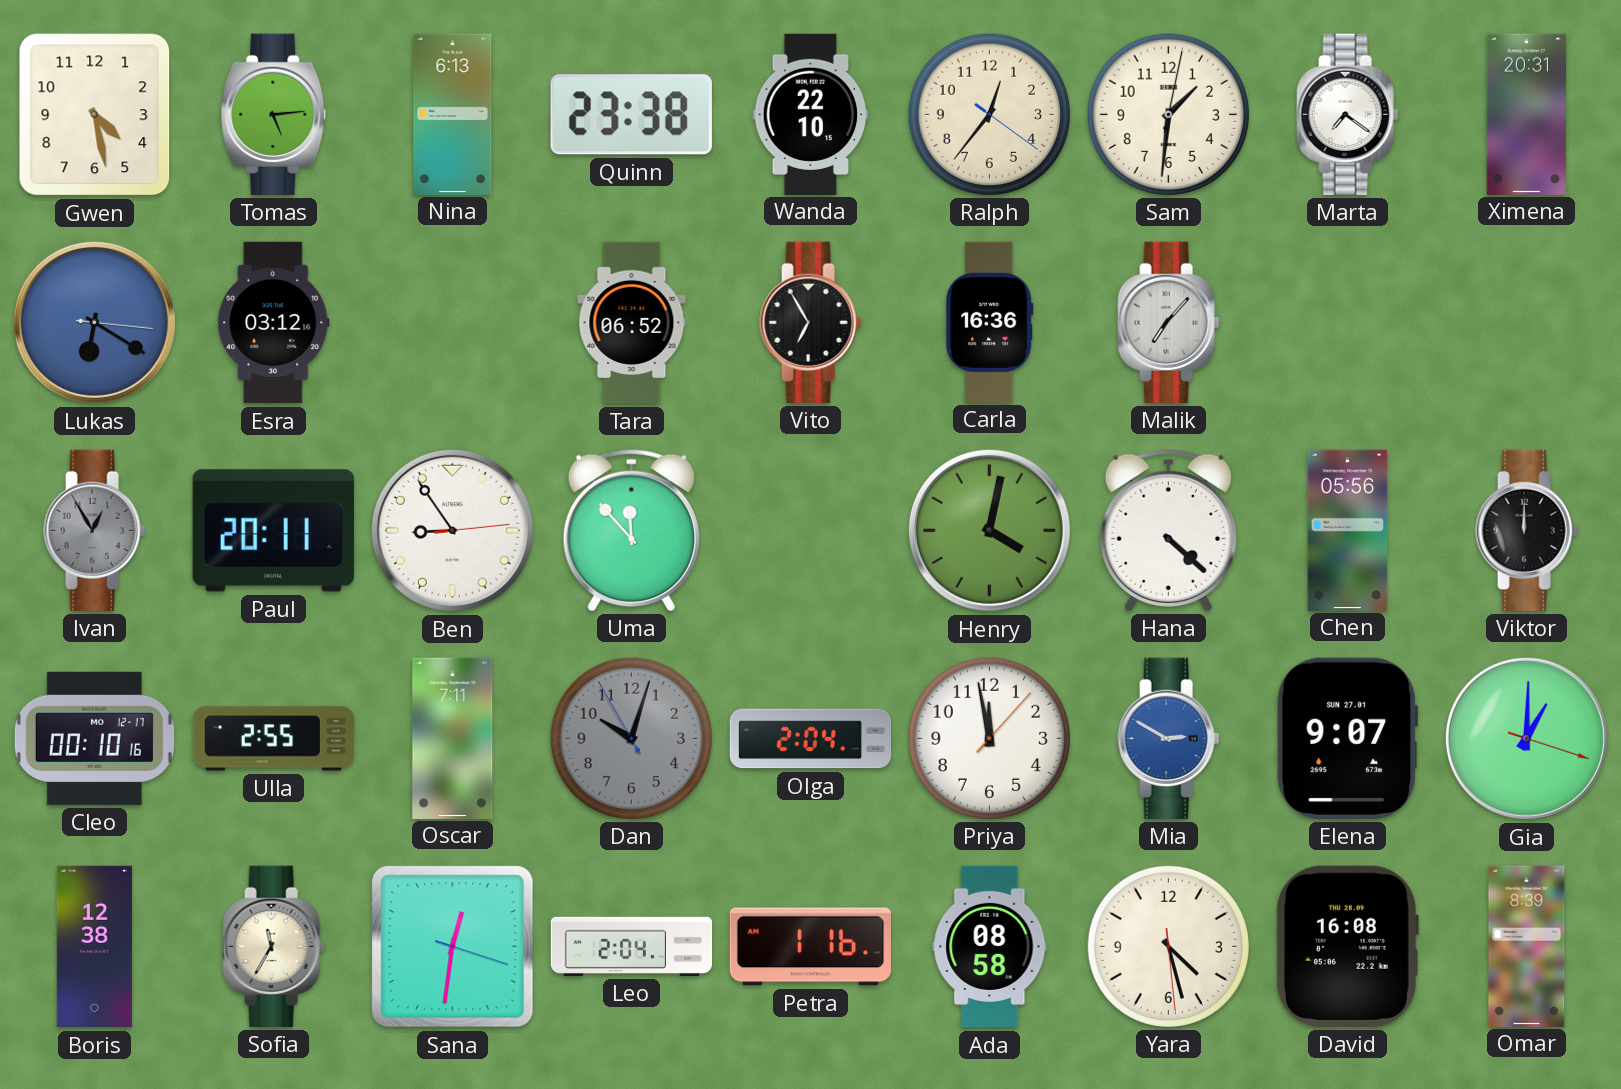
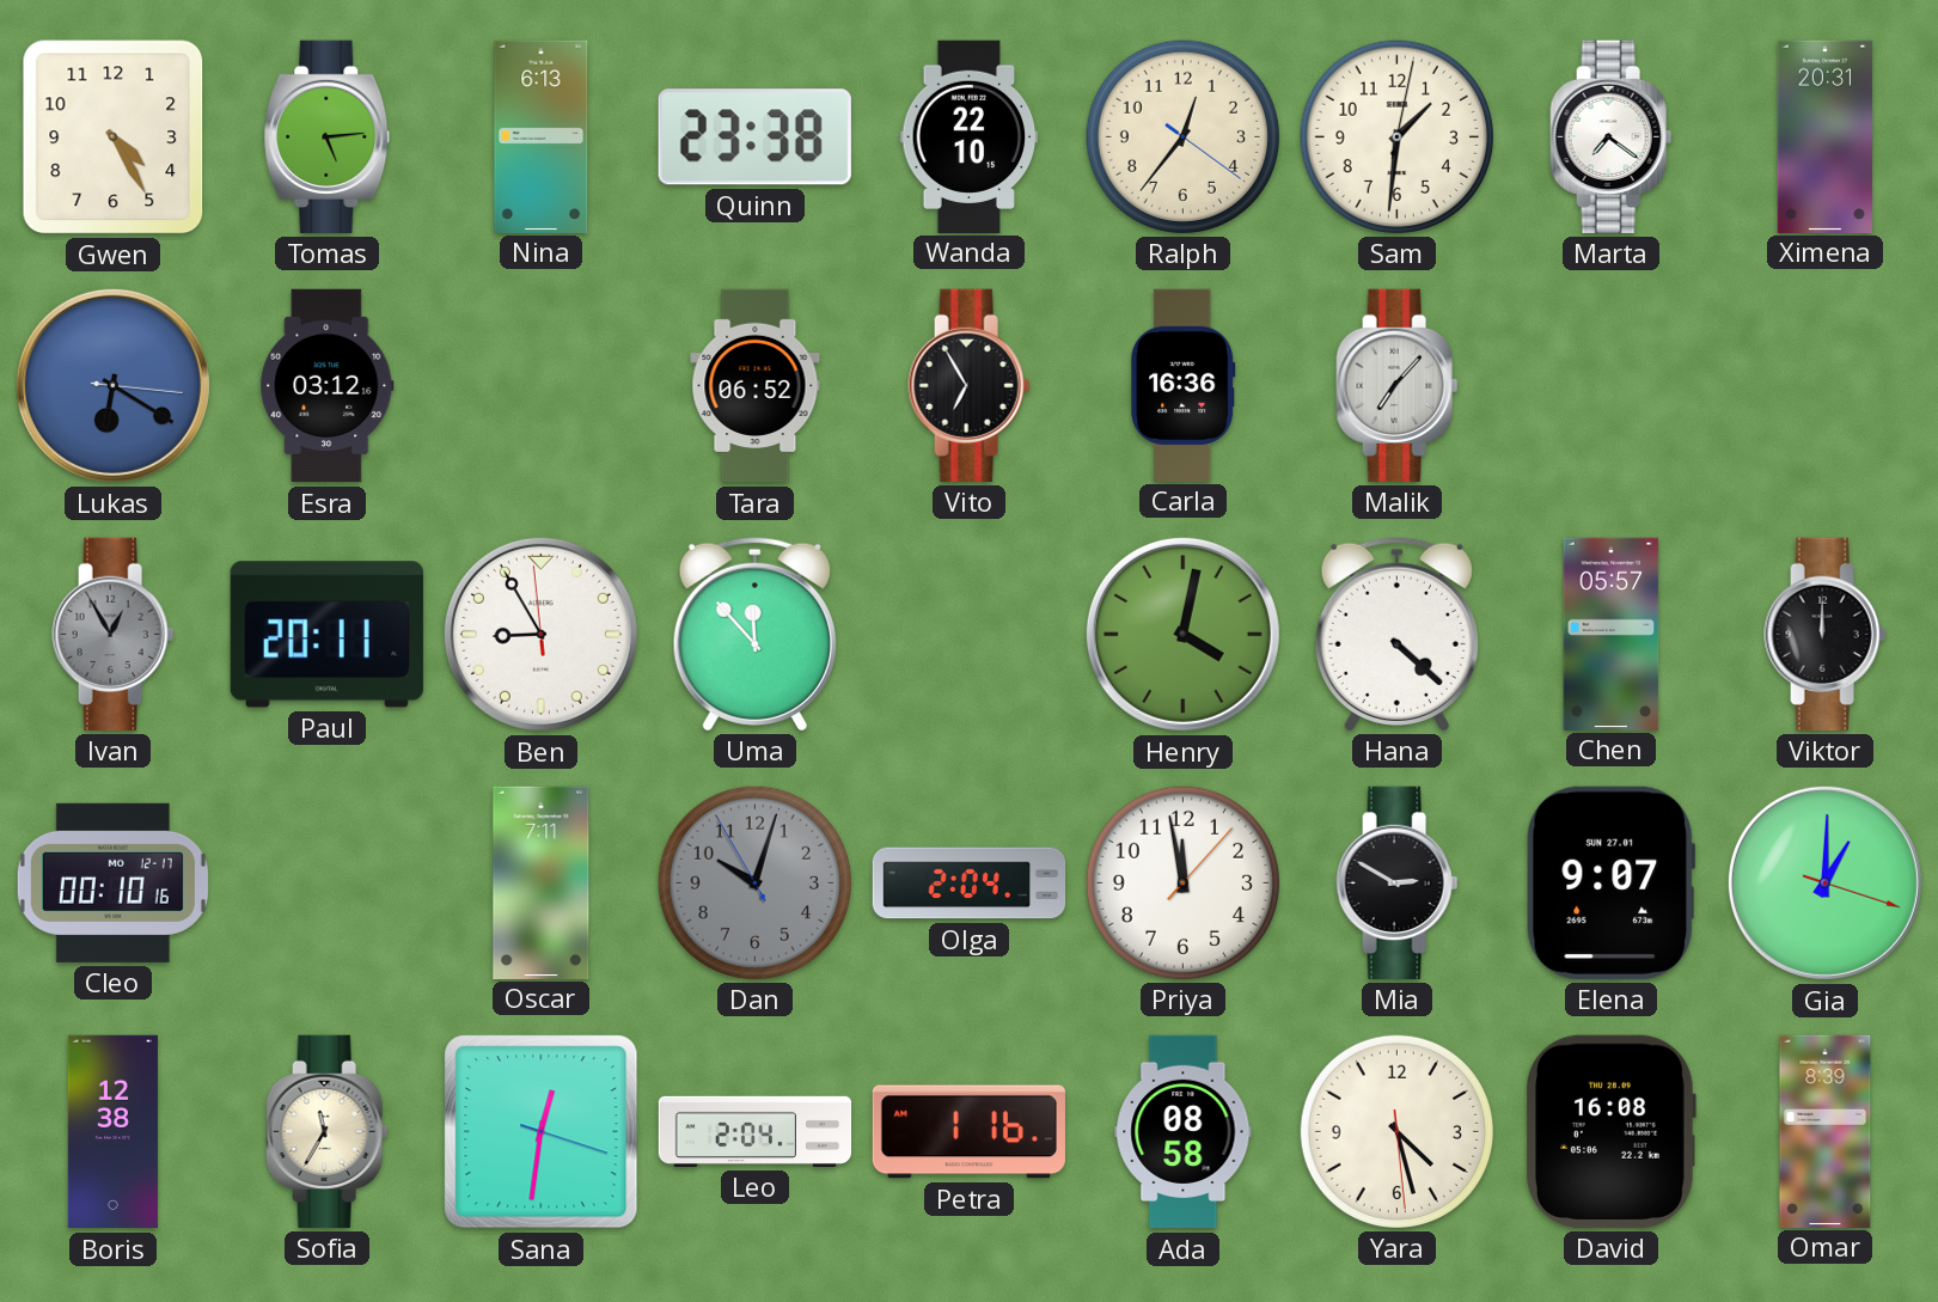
Gwen: 4:28 -> 4:25
Ben: 8:54:14 -> 8:54:59
Chen: 05:56 -> 05:57
Ulla: 2:55 -> none
Mia dial: blue -> black
